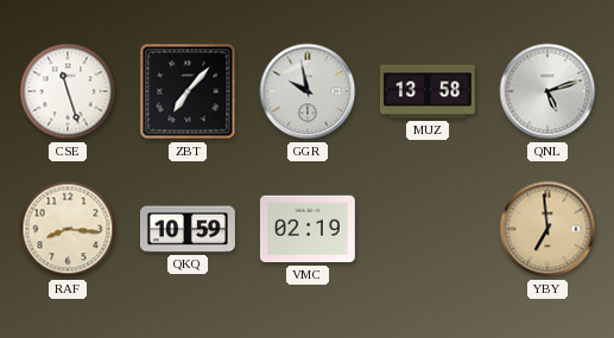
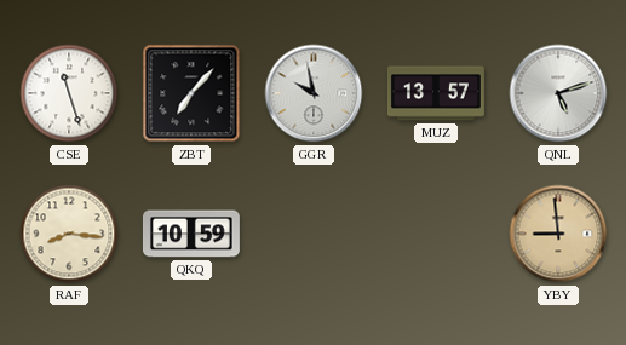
MUZ: 13:58 -> 13:57
VMC: 02:19 -> none
YBY: 6:59 -> 8:59
